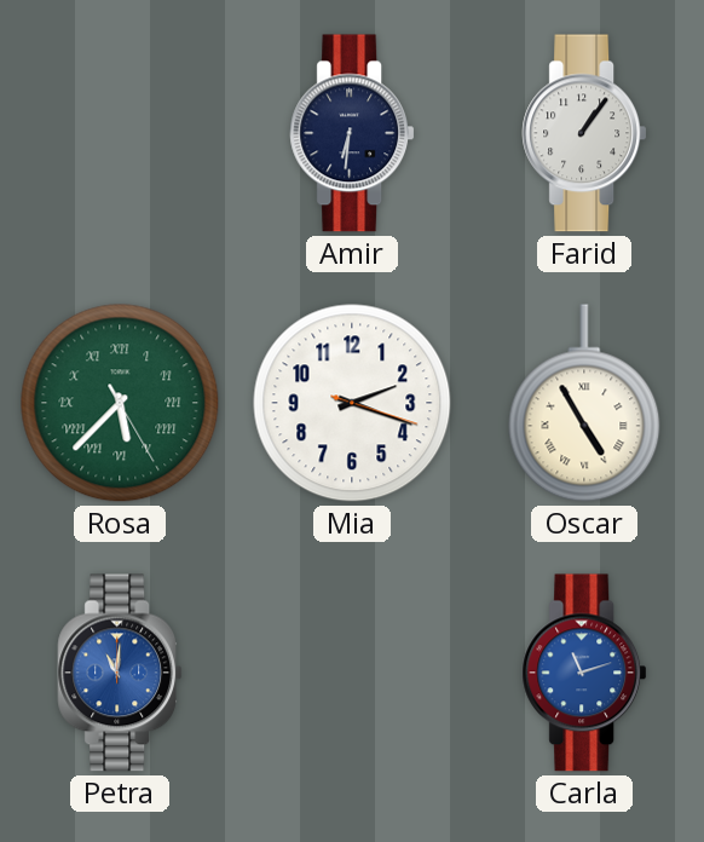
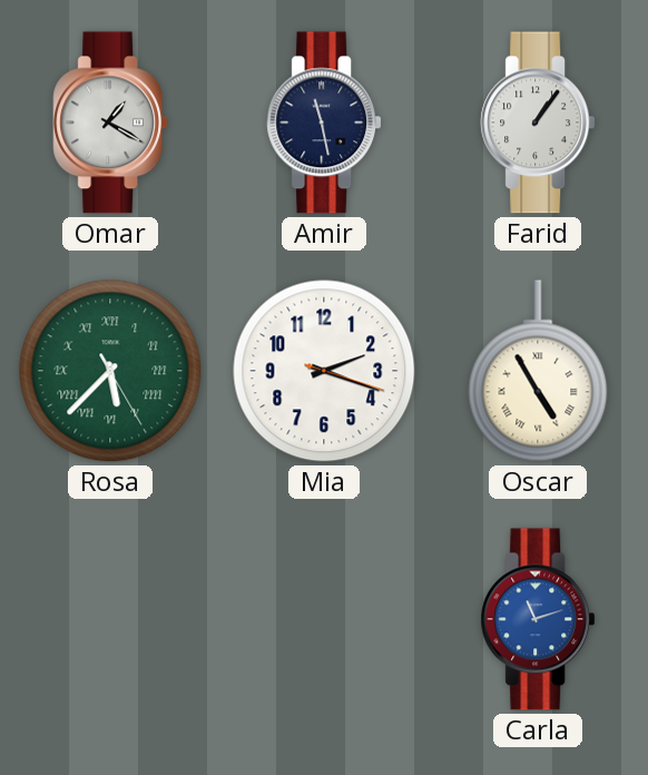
Omar: none -> 1:20
Amir: 6:31 -> 11:28
Petra: 11:01 -> none
